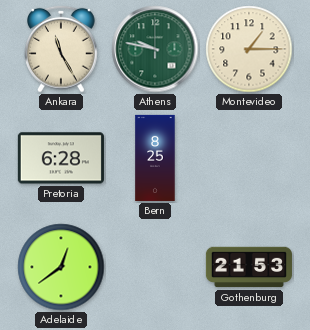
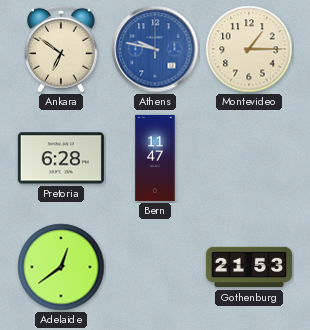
Ankara: 11:25 -> 6:51
Athens dial: green -> blue
Bern: 8:25 -> 11:47
